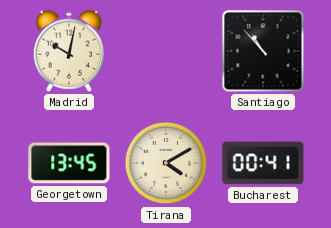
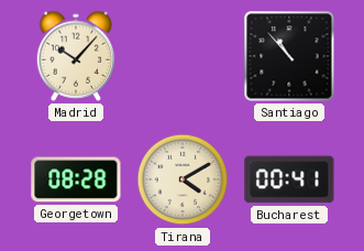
Madrid: 10:02 -> 10:07
Georgetown: 13:45 -> 08:28
